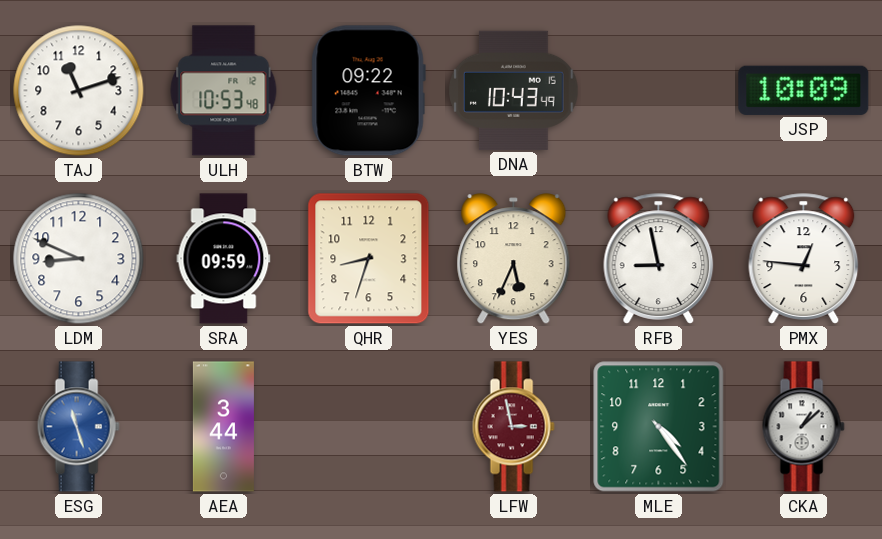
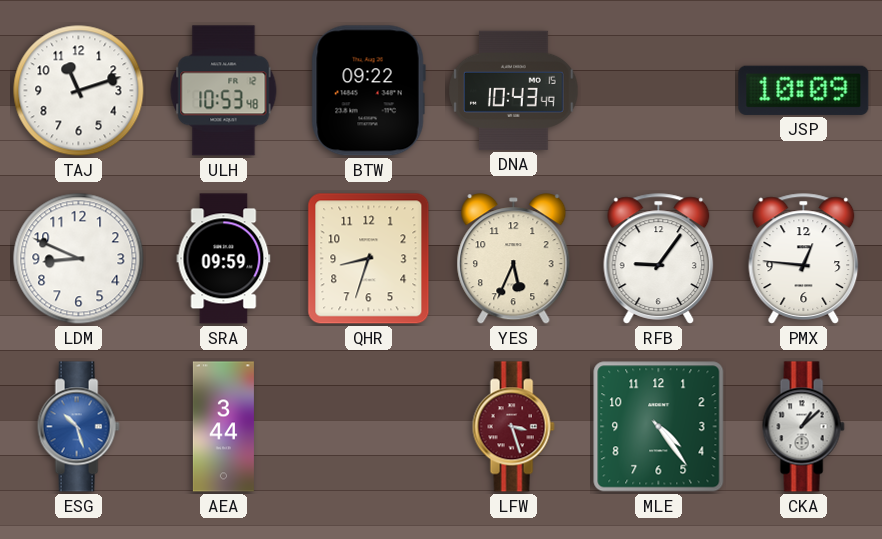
RFB: 8:58 -> 9:06
ESG: 11:27 -> 10:27
LFW: 2:58 -> 3:27
